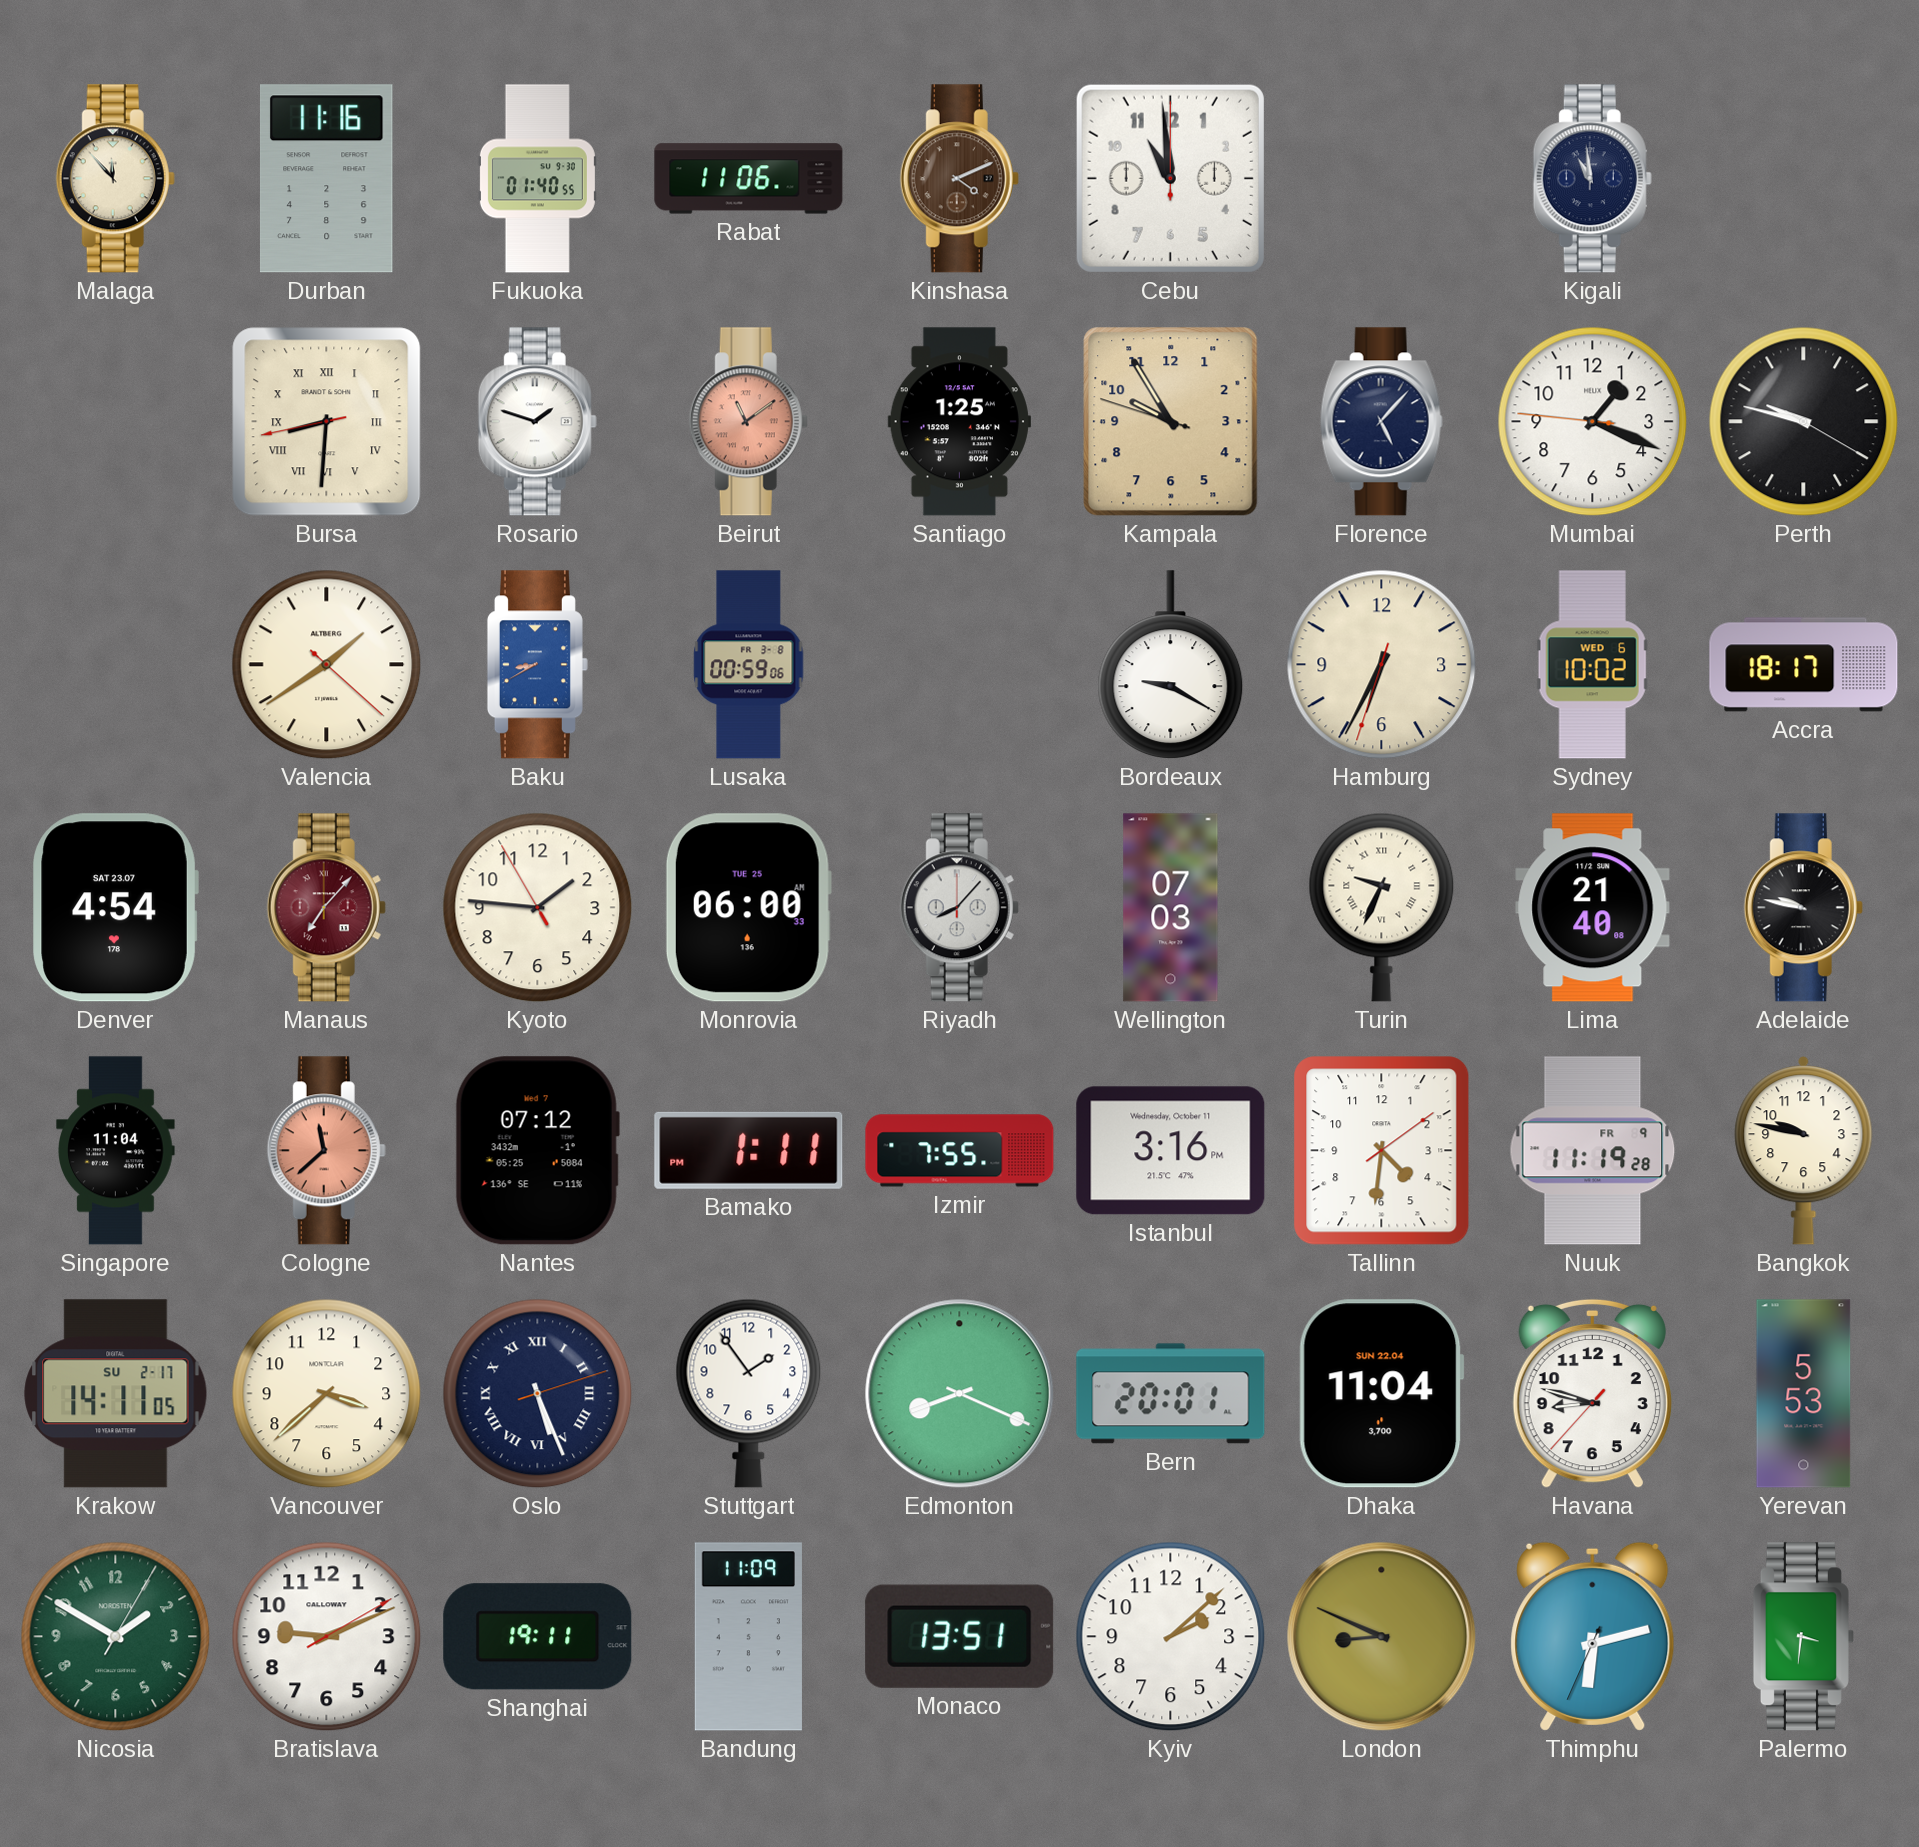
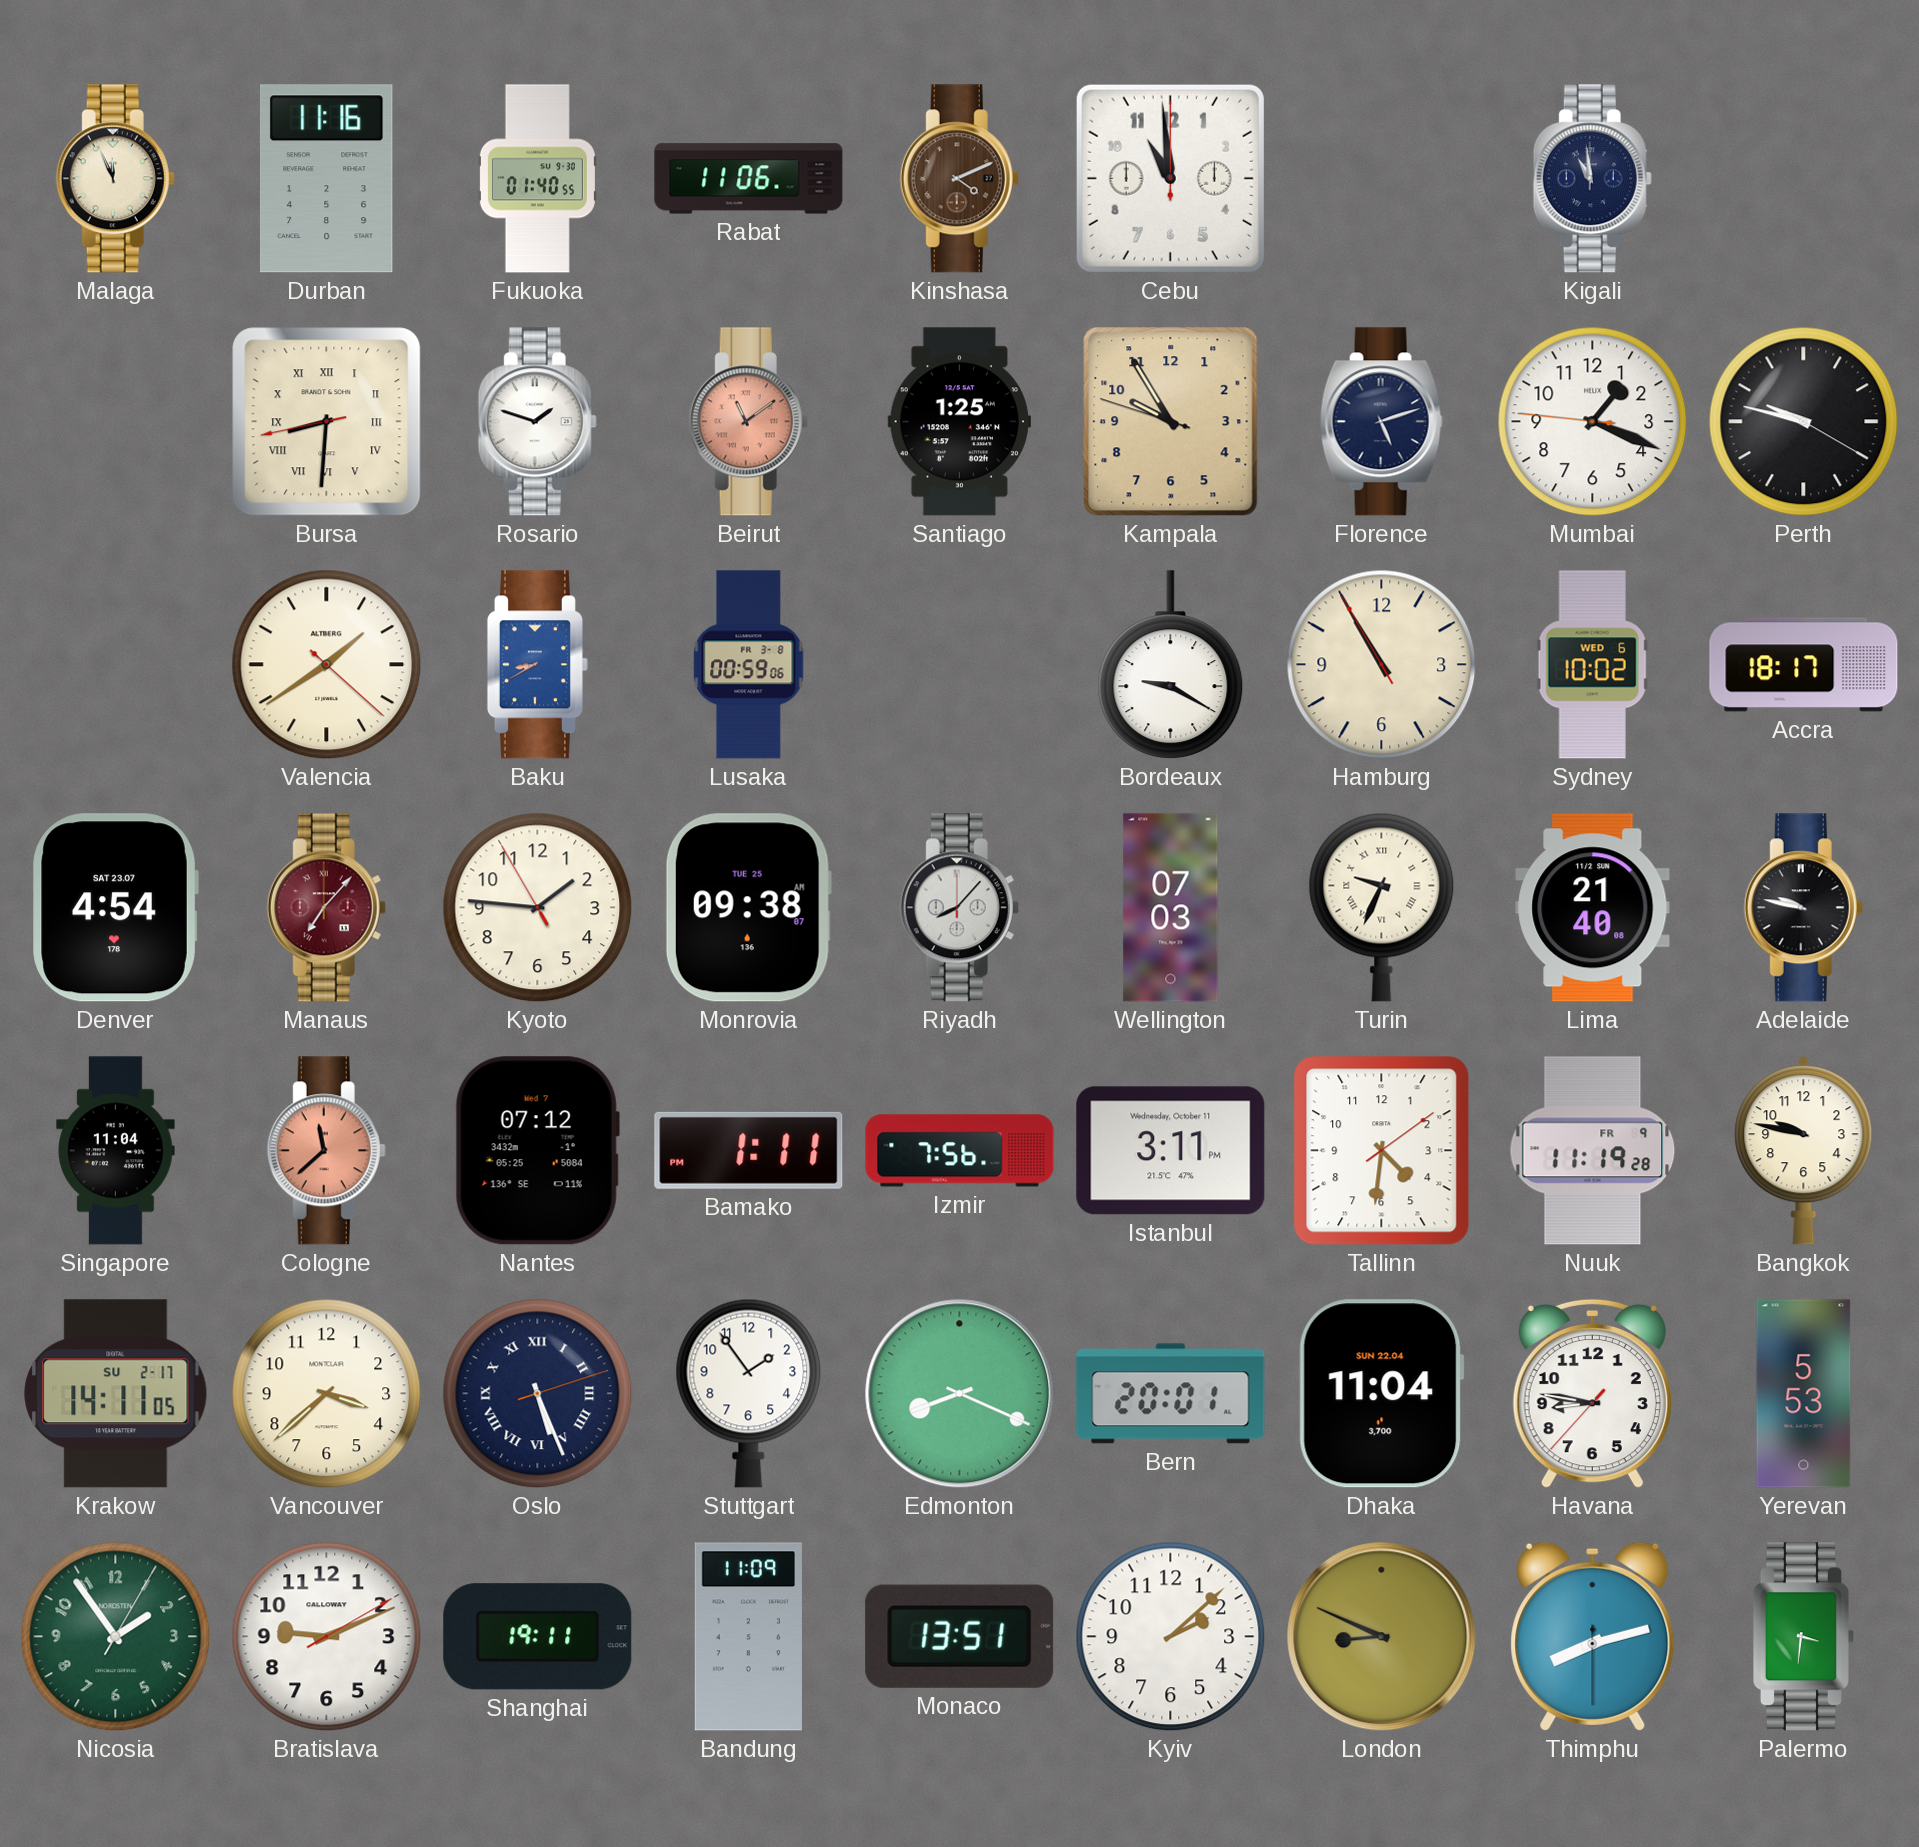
Malaga: 11:53 -> 11:56
Florence: 5:07 -> 5:12
Hamburg: 6:34 -> 10:54
Monrovia: 06:00 -> 09:38
Izmir: 7:55 -> 7:56
Istanbul: 3:16 -> 3:11
Havana: 8:47 -> 8:46
Nicosia: 1:50 -> 1:54
Thimphu: 6:12 -> 8:12
